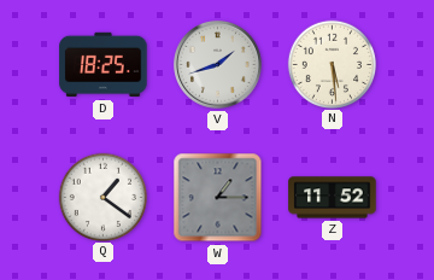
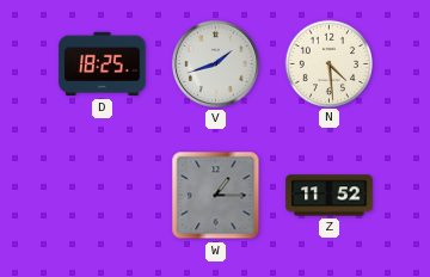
N: 5:29 -> 4:29
Q: 1:21 -> none
